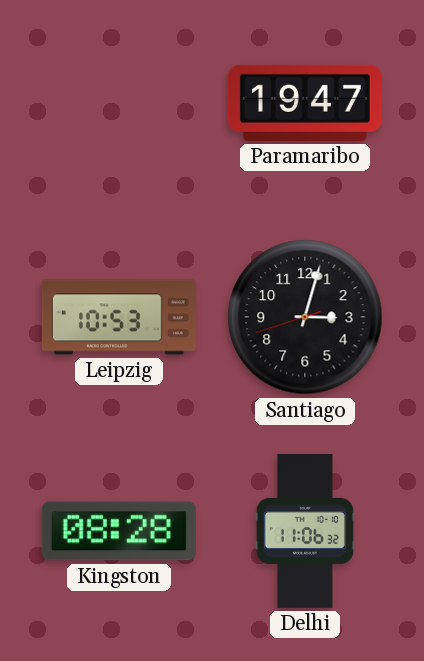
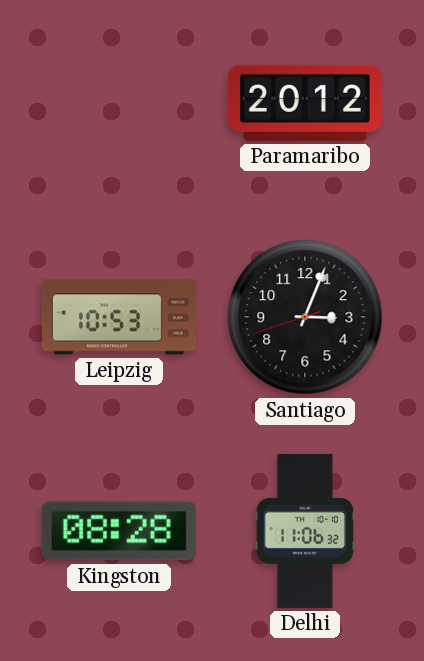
Paramaribo: 19:47 -> 20:12
Santiago: 3:02 -> 3:03
